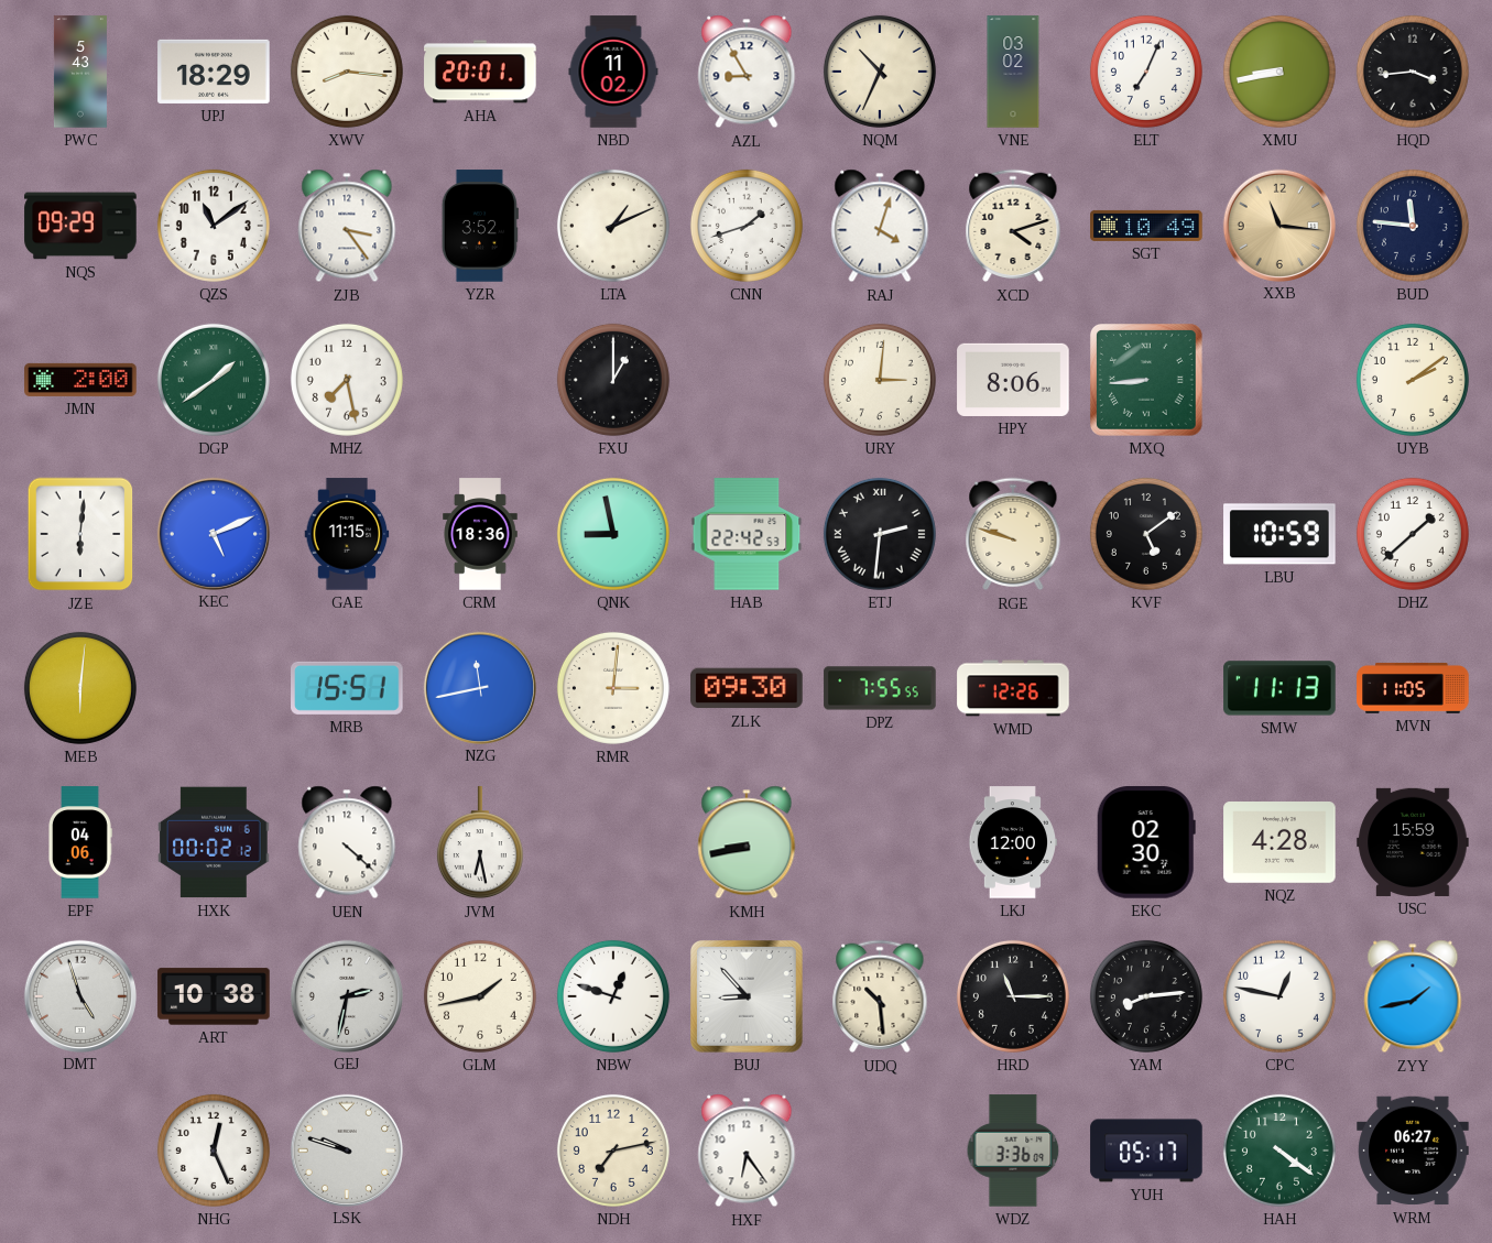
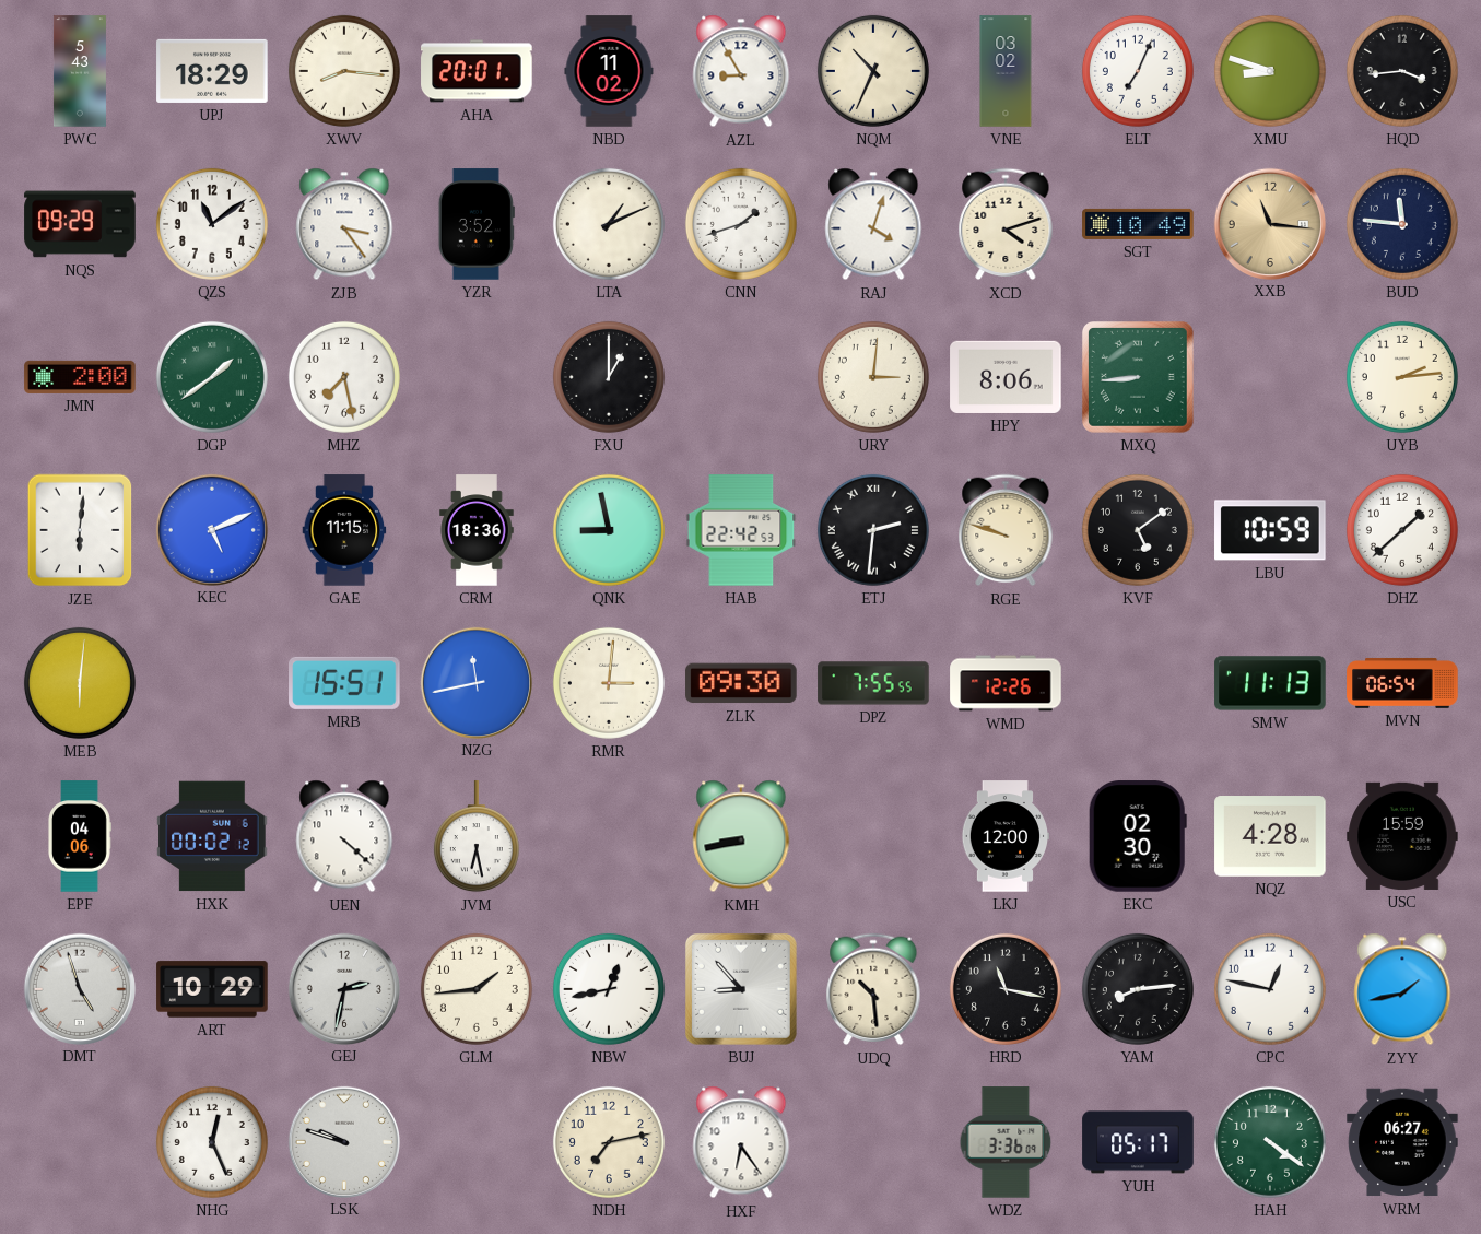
XMU: 8:43 -> 8:48
UYB: 2:09 -> 2:14
MVN: 11:05 -> 06:54
ART: 10:38 -> 10:29
GLM: 1:43 -> 1:44
NBW: 12:48 -> 12:43
HRD: 11:15 -> 11:17
